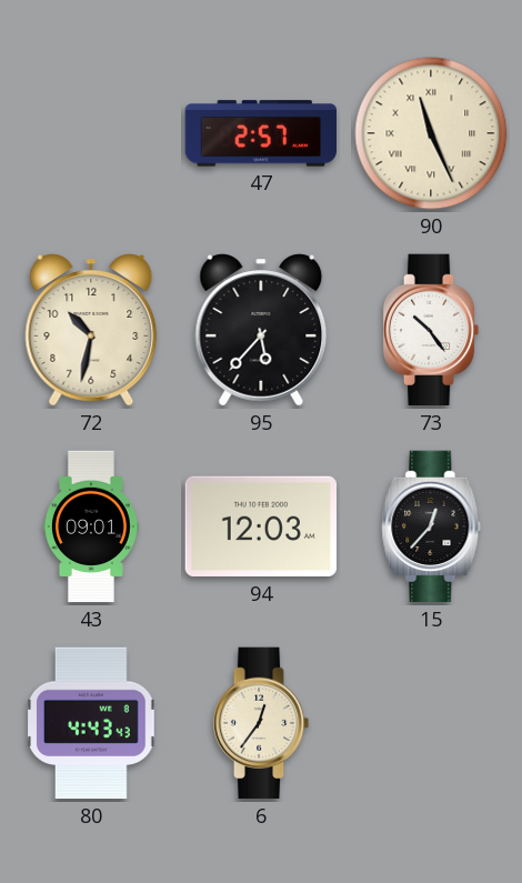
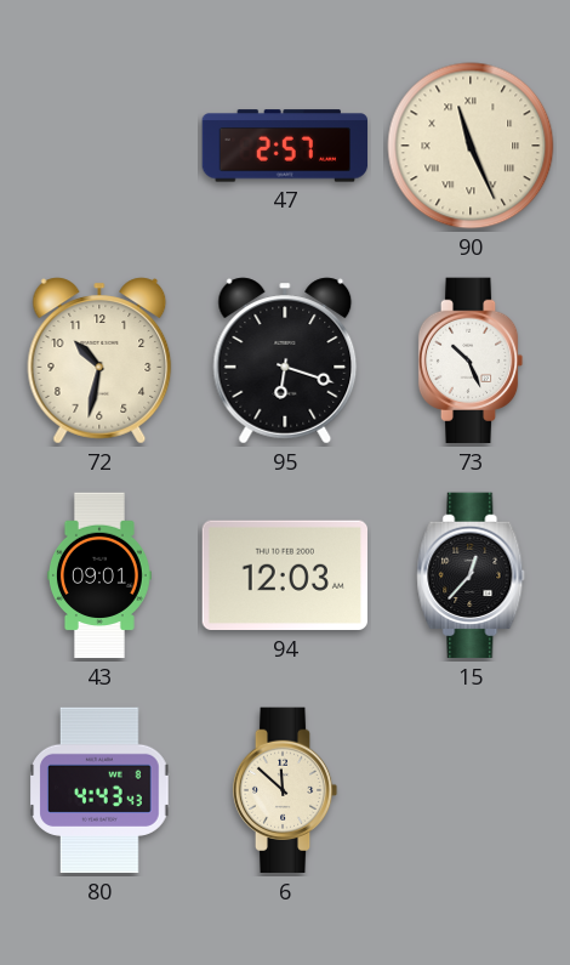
95: 5:37 -> 6:18
73: 10:24 -> 10:26
6: 12:36 -> 11:52
